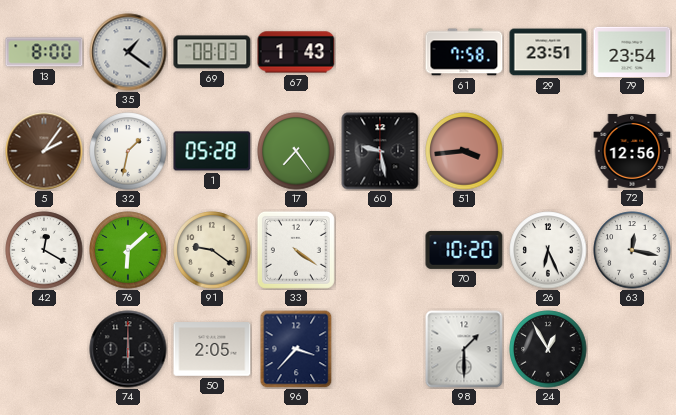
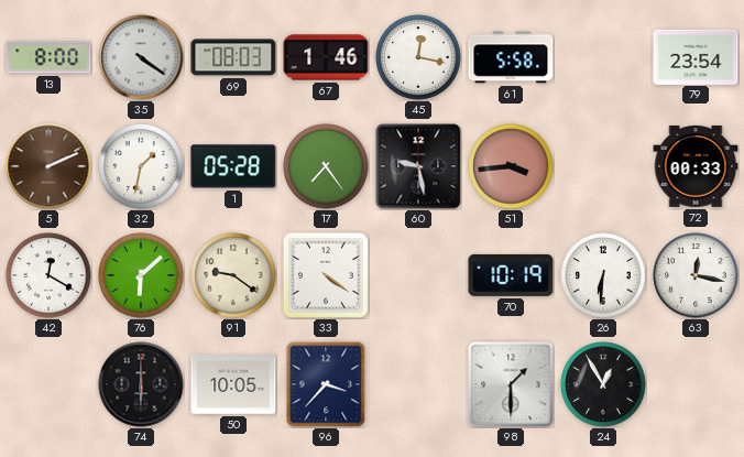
35: 1:21 -> 4:21
67: 1:43 -> 1:46
45: none -> 12:17
61: 7:58 -> 5:58
29: 23:51 -> none
5: 2:06 -> 2:11
72: 12:56 -> 00:33
70: 10:20 -> 10:19
26: 6:26 -> 6:31
50: 2:05 -> 10:05
